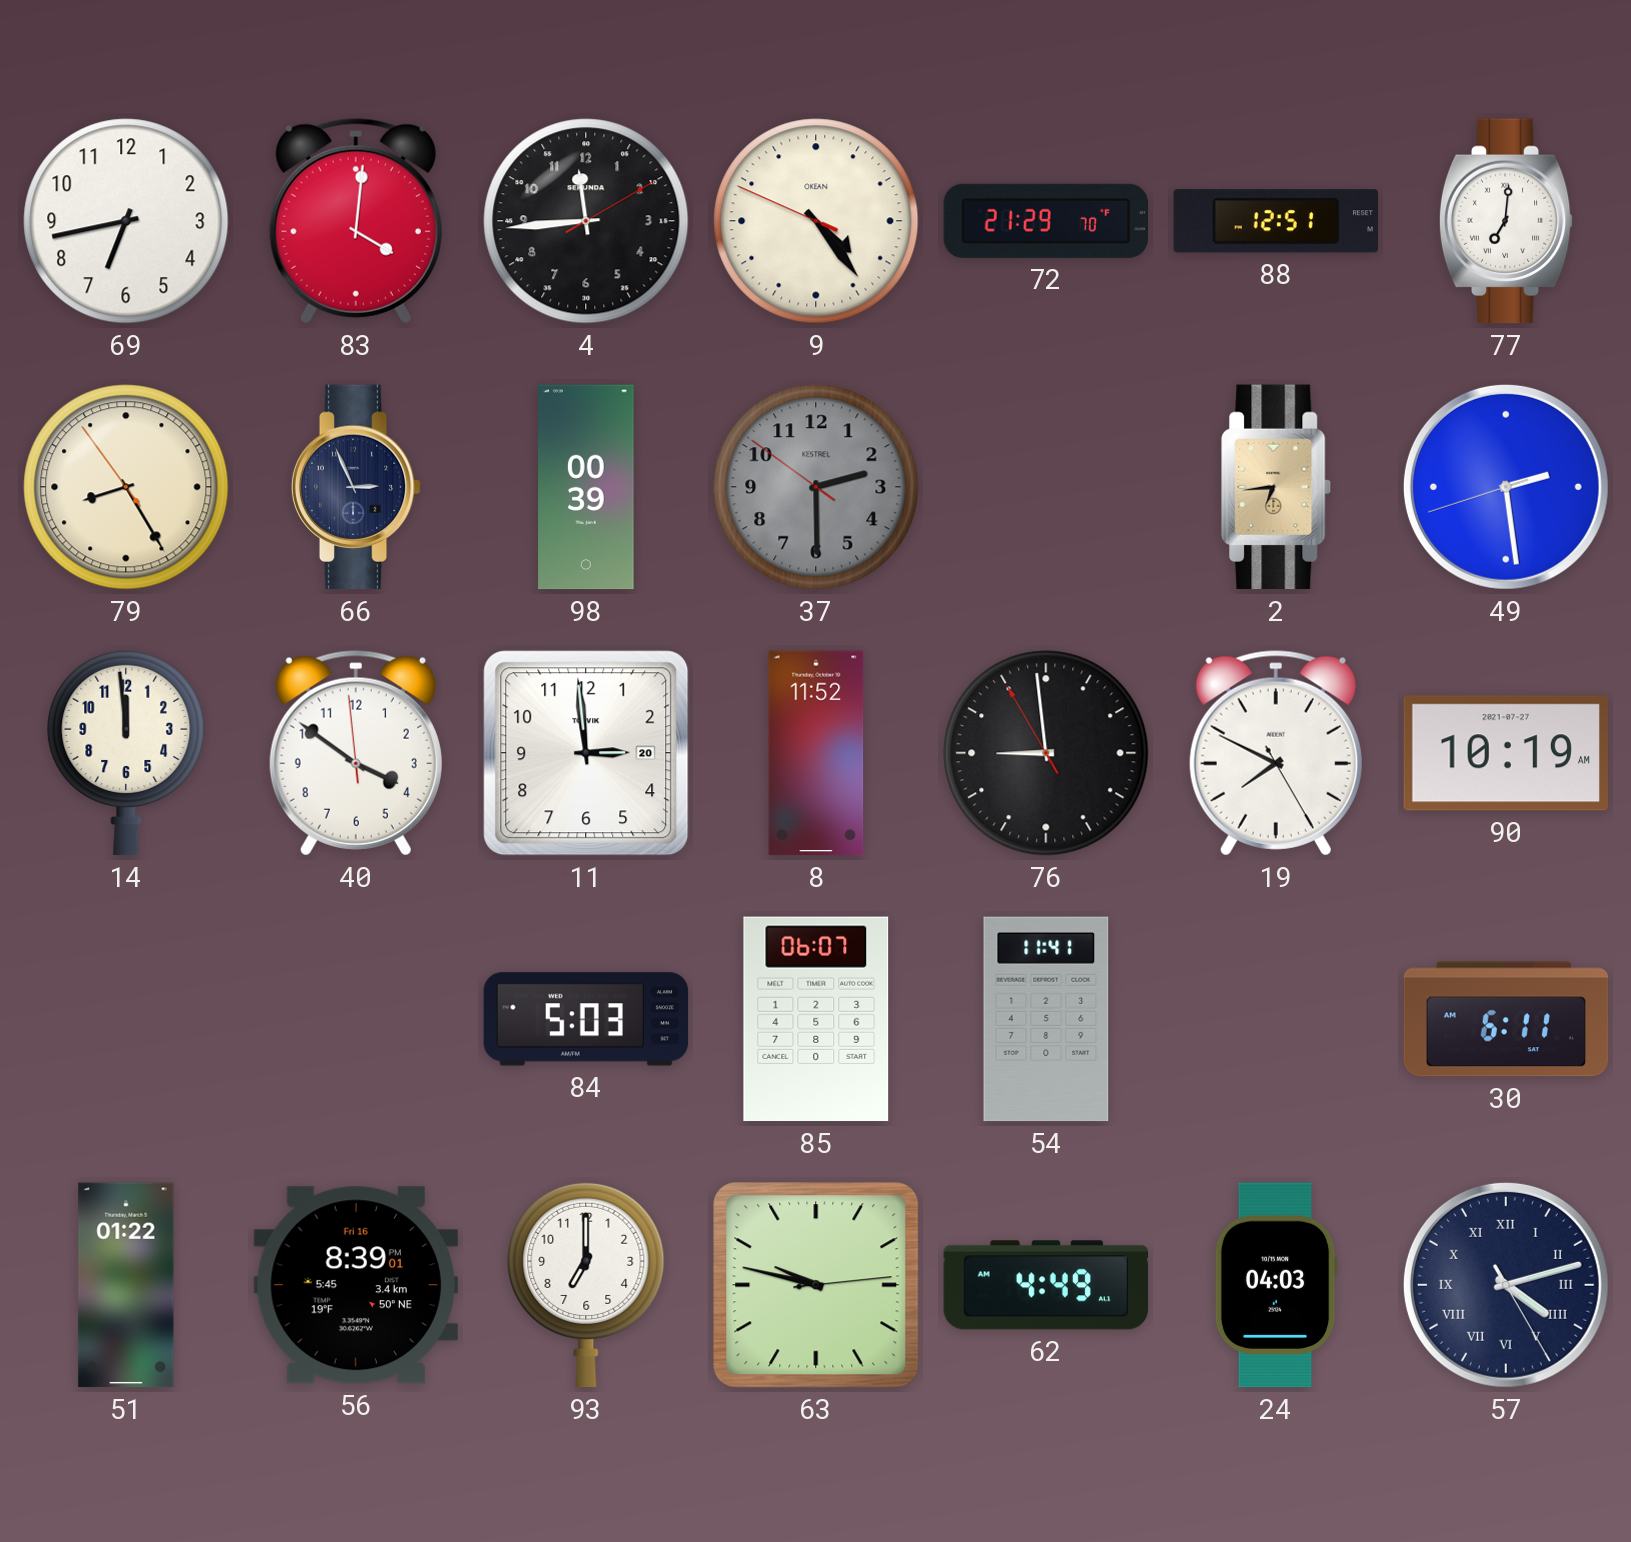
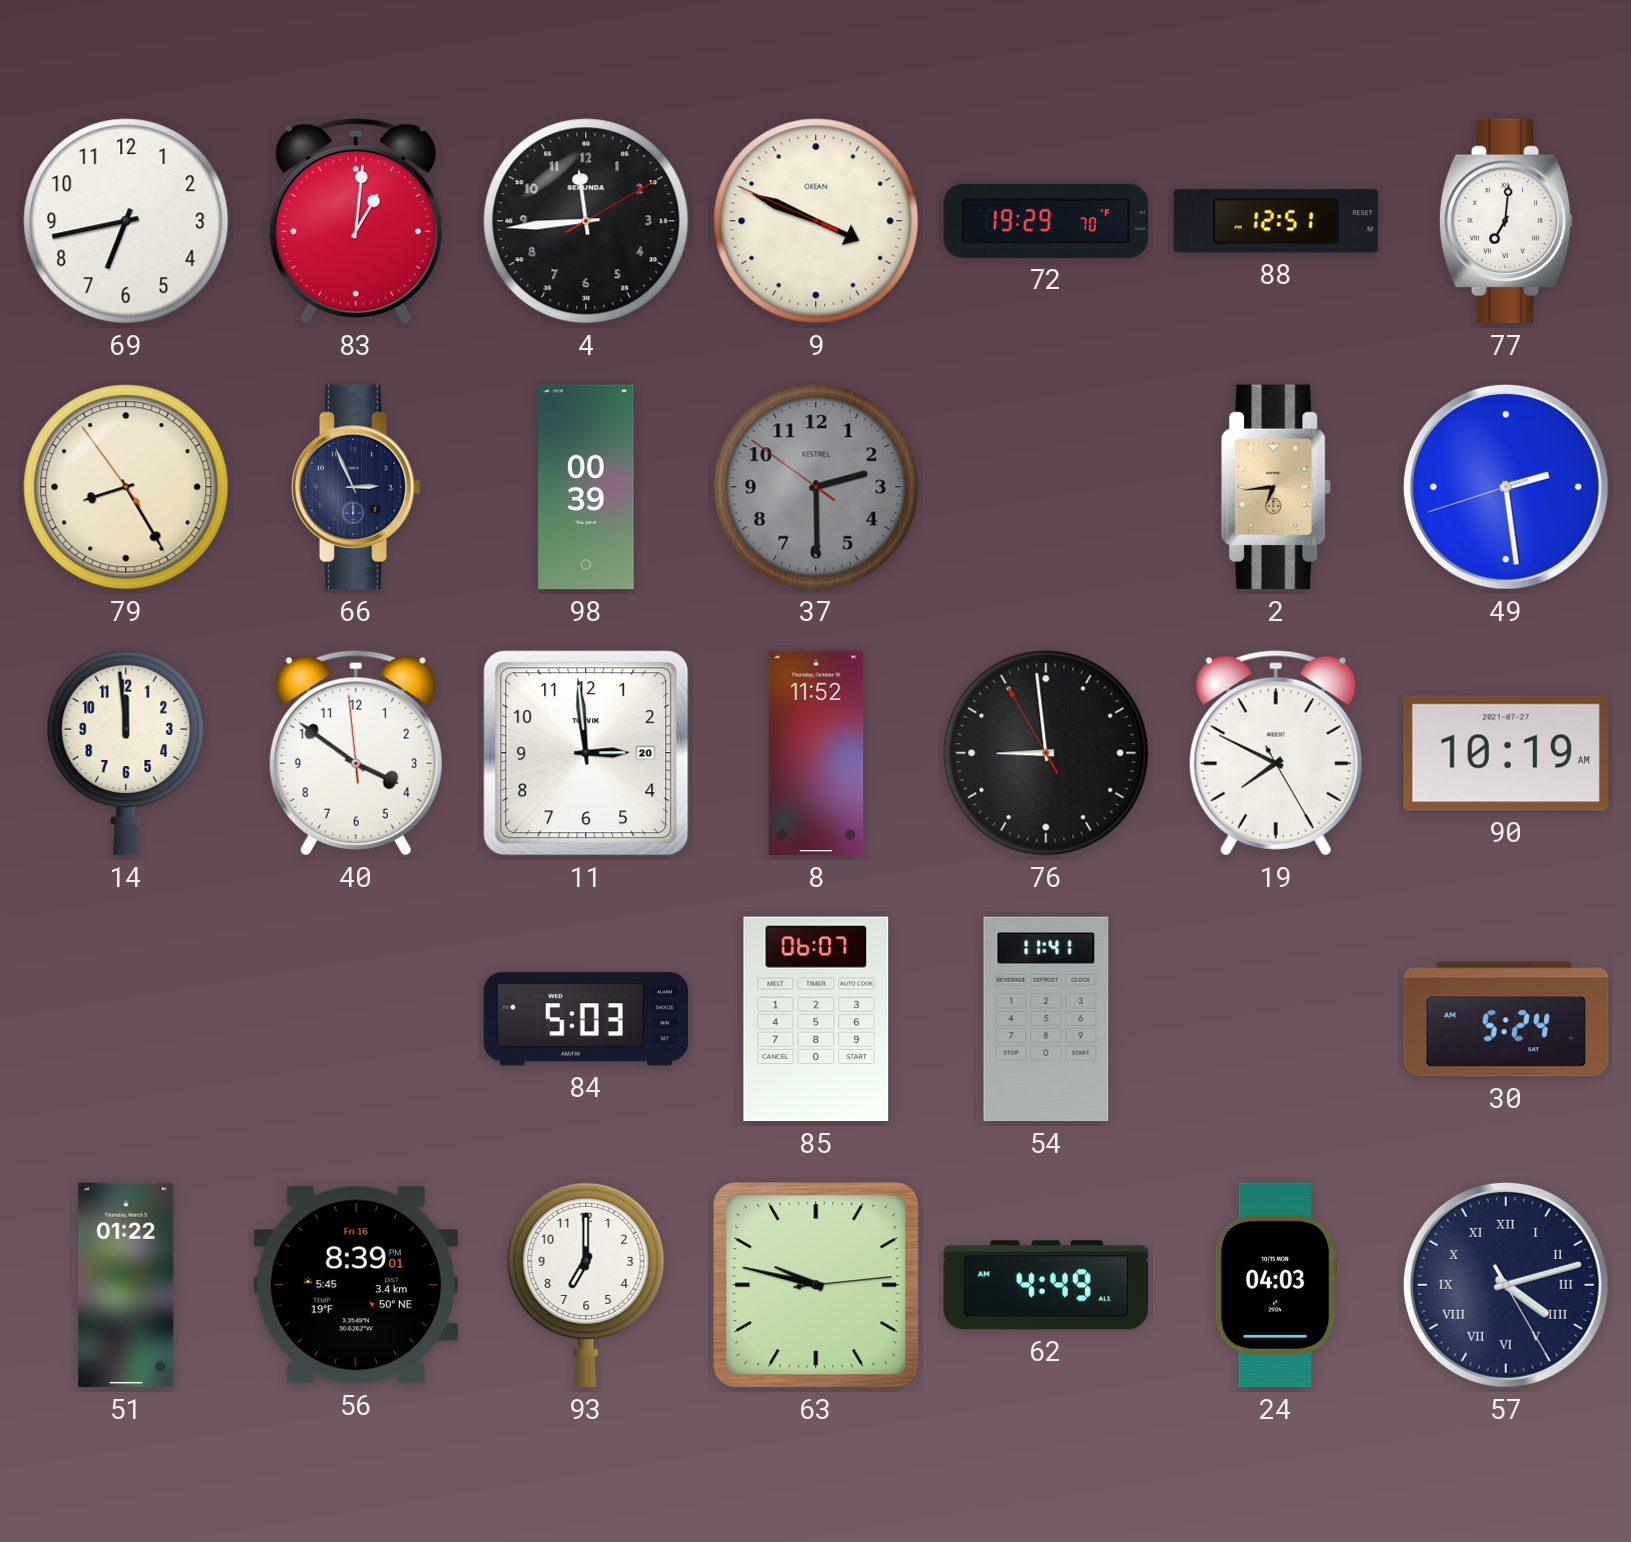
83: 4:01 -> 1:01
9: 4:23 -> 3:48
72: 21:29 -> 19:29
30: 6:11 -> 5:24
